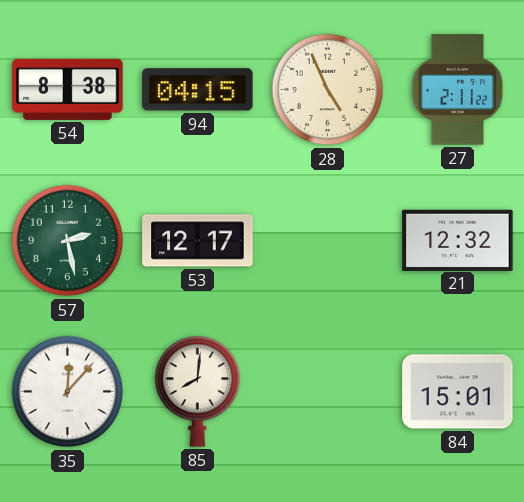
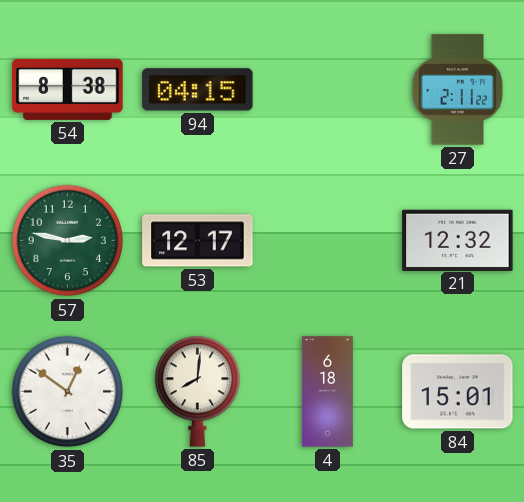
28: 4:56 -> none
57: 2:28 -> 2:47
35: 12:07 -> 12:51
4: none -> 6:18
